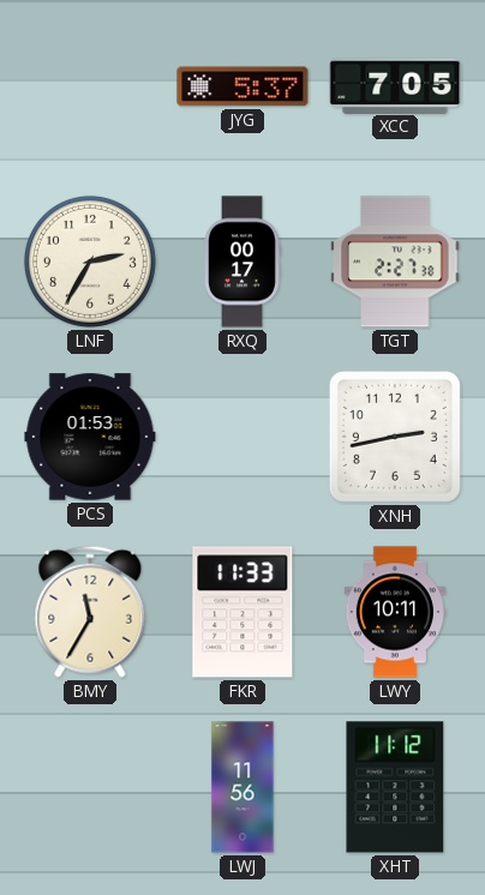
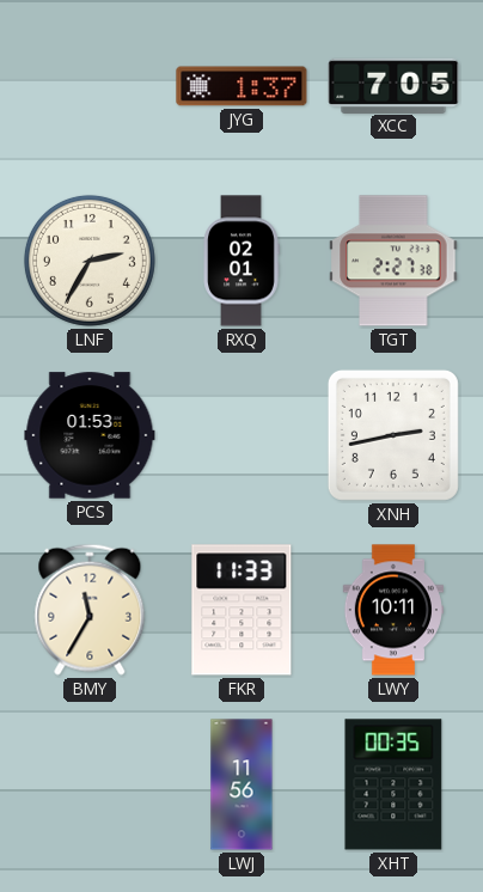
JYG: 5:37 -> 1:37
RXQ: 00:17 -> 02:01
XHT: 11:12 -> 00:35
